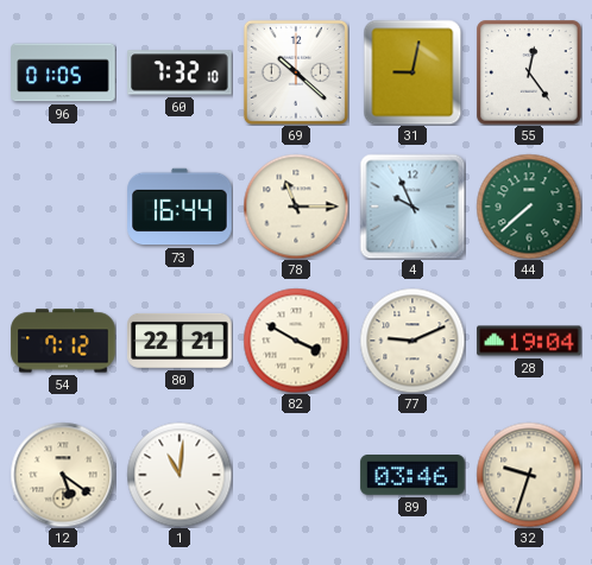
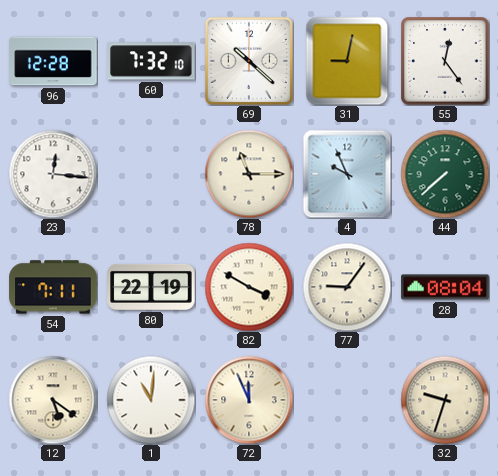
96: 01:05 -> 12:28
23: none -> 12:16
73: 16:44 -> none
54: 7:12 -> 7:11
80: 22:21 -> 22:19
77: 9:11 -> 9:06
28: 19:04 -> 08:04
72: none -> 11:56
89: 03:46 -> none
